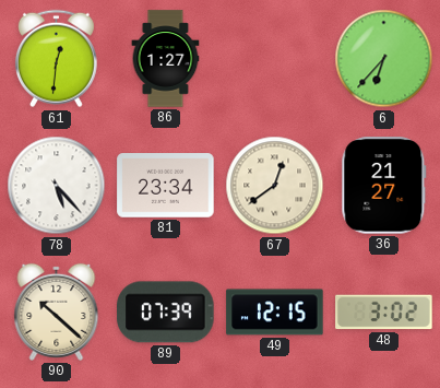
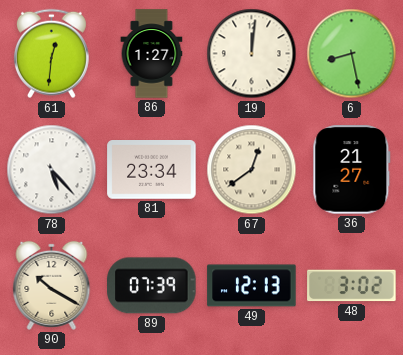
19: none -> 12:01
6: 6:37 -> 8:28
90: 10:22 -> 10:20
49: 12:15 -> 12:13
